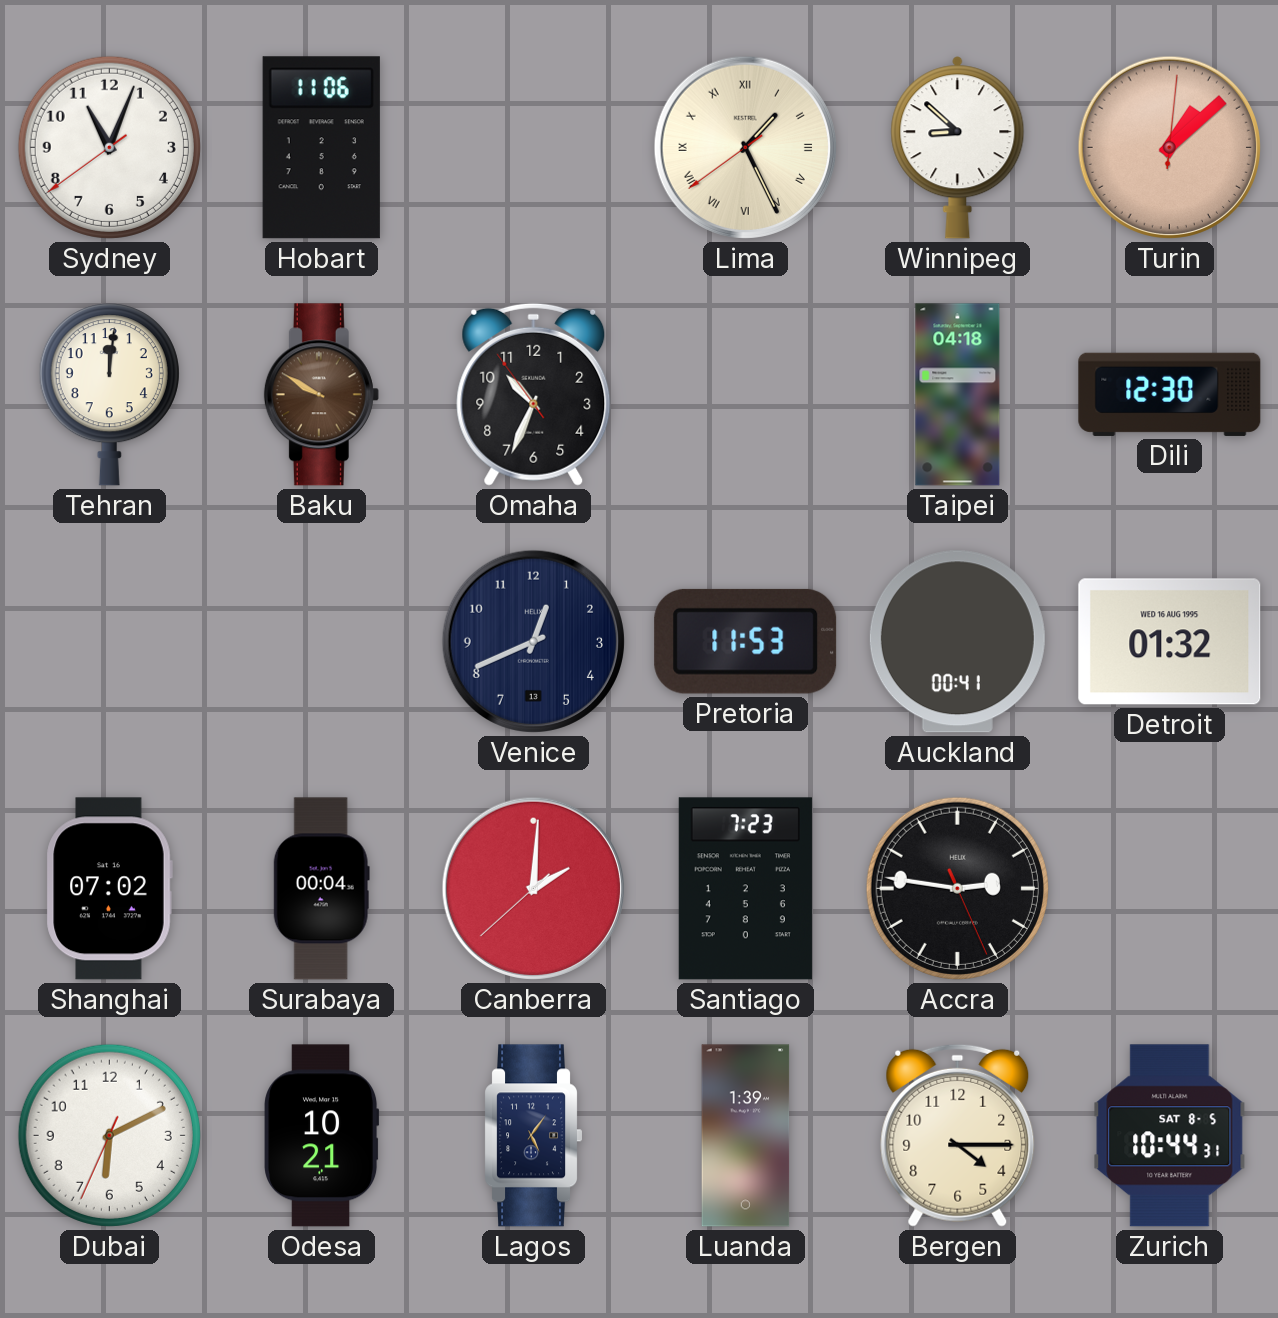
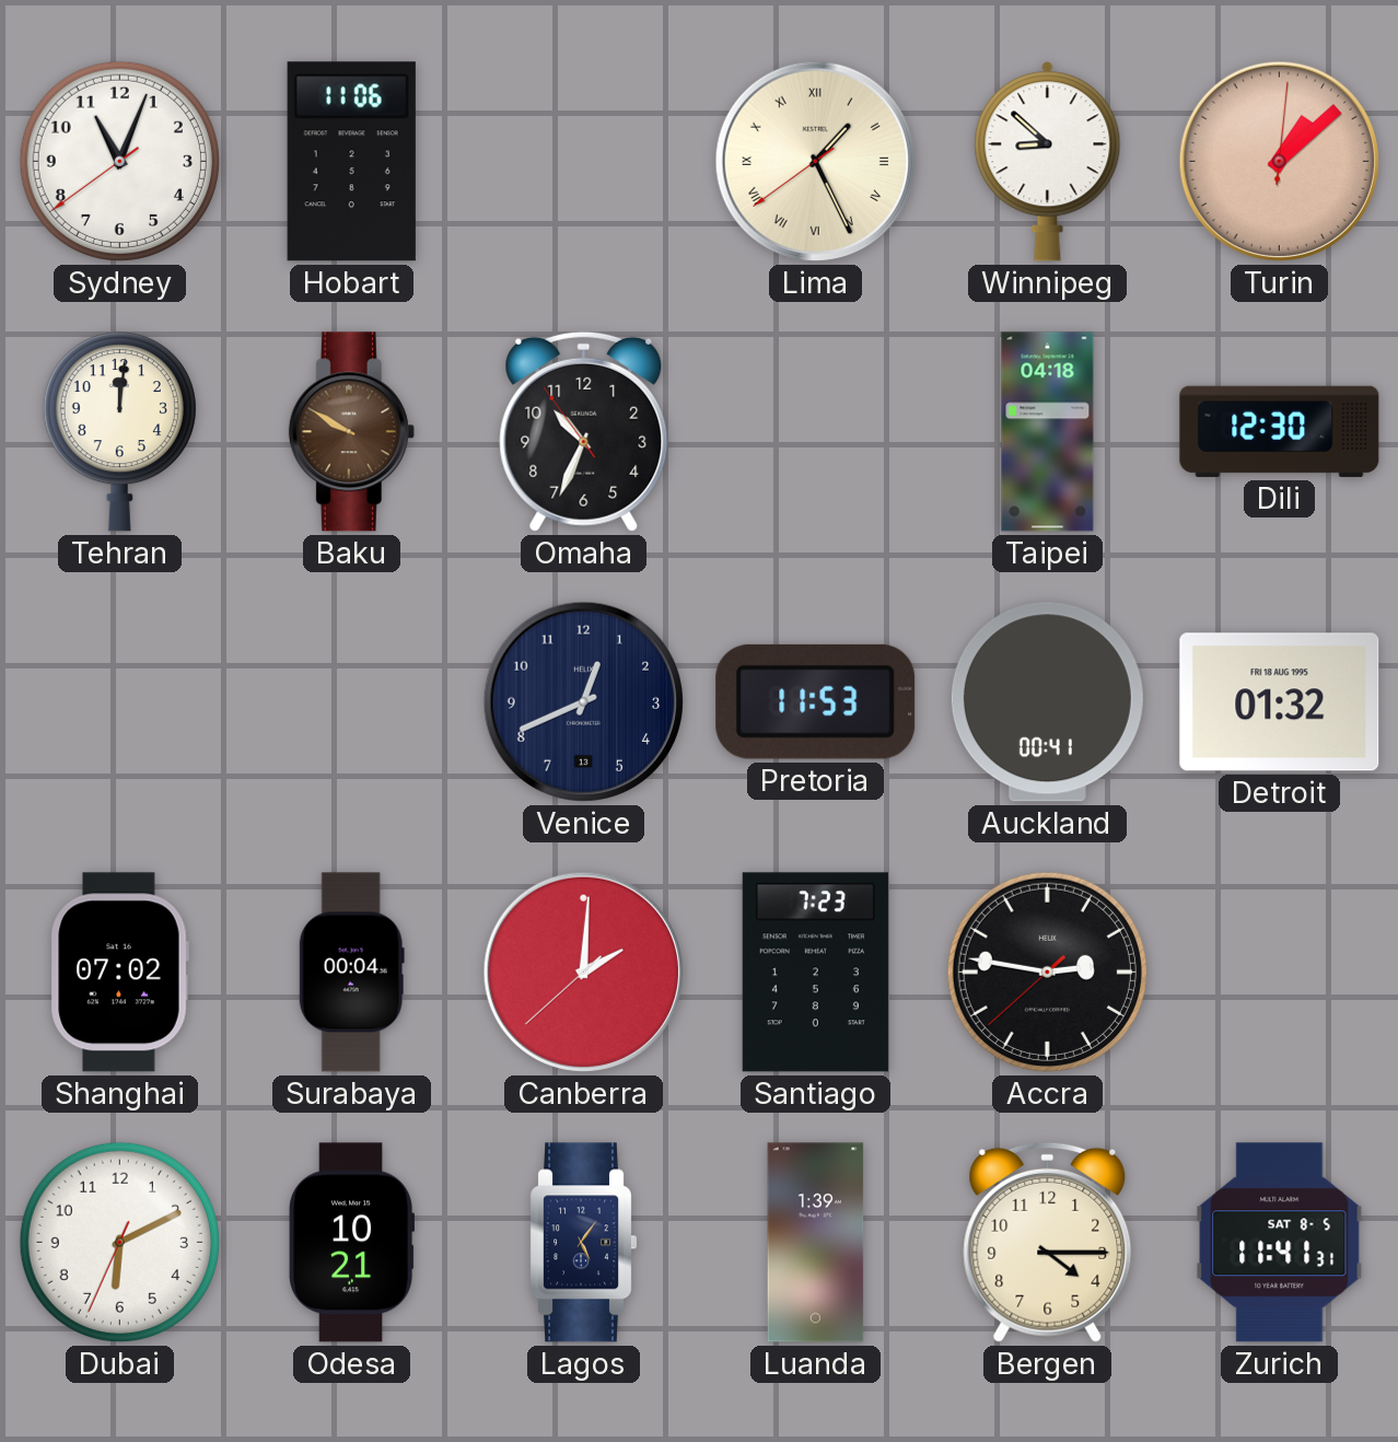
Detroit date: WED 16 AUG 1995 -> FRI 18 AUG 1995
Accra: 2:46:26 -> 2:46:38
Zurich: 10:44 -> 11:41
